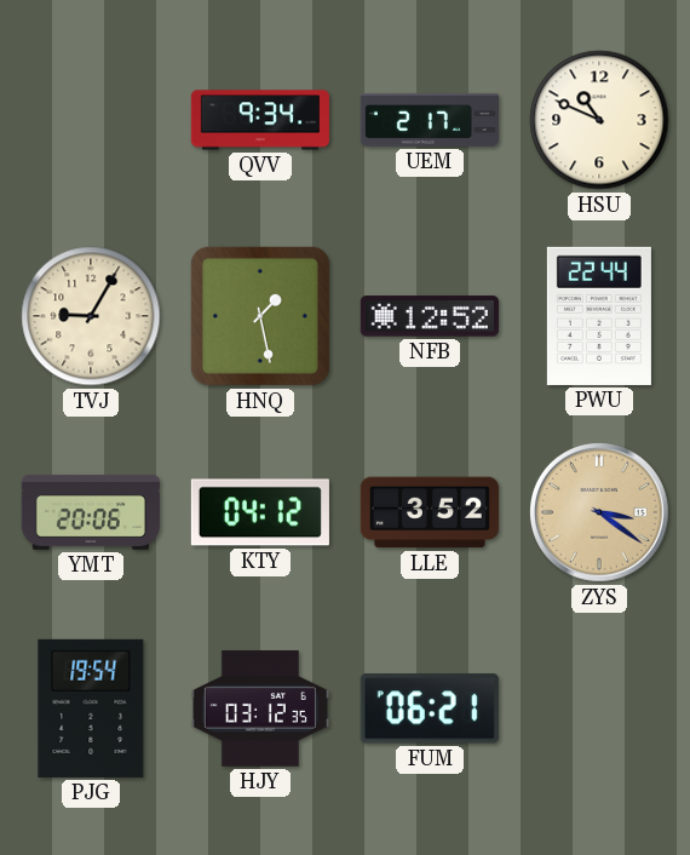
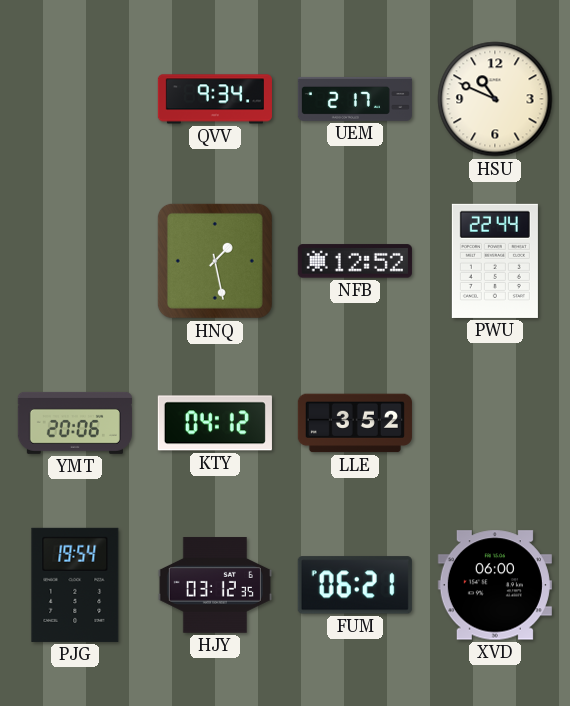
TVJ: 9:05 -> none
ZYS: 3:21 -> none
XVD: none -> 06:00
